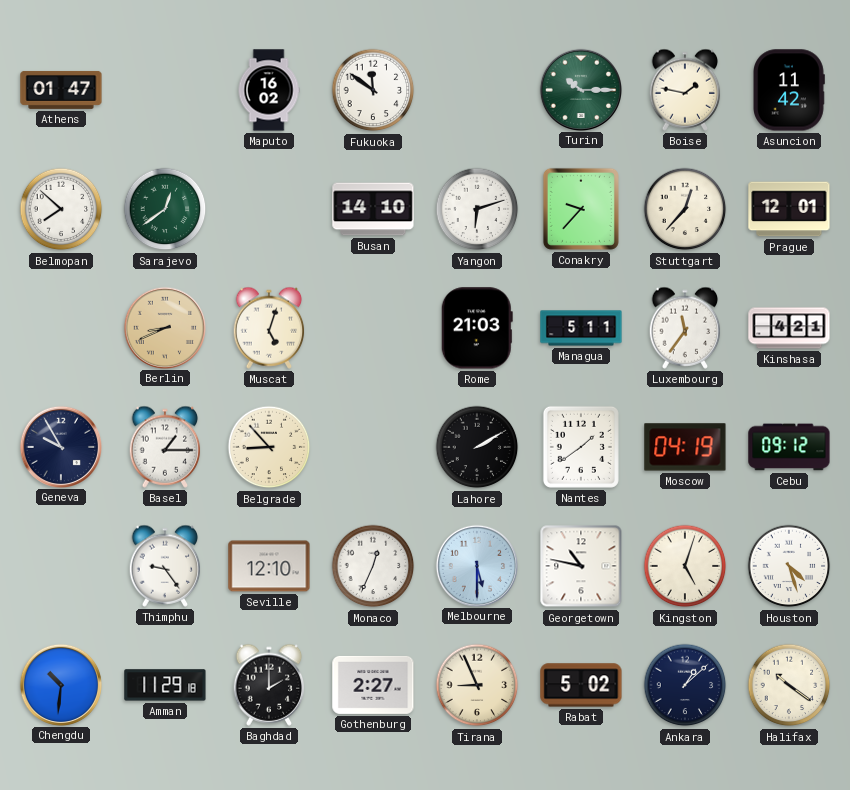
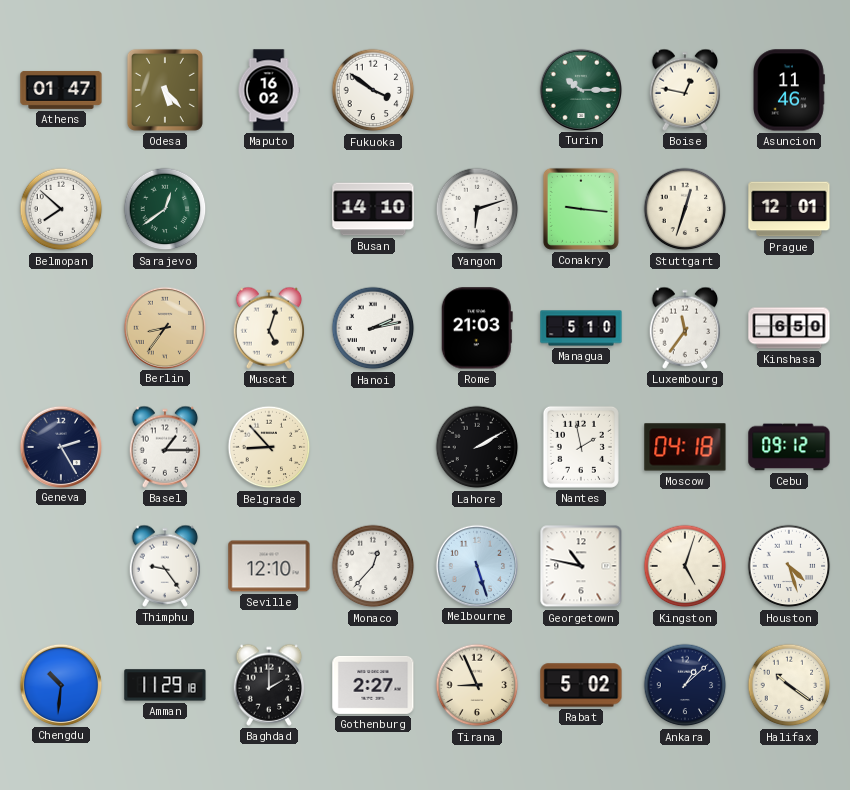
Odesa: none -> 5:23
Fukuoka: 11:51 -> 3:51
Boise: 1:47 -> 12:47
Asuncion: 11:42 -> 11:46
Conakry: 9:37 -> 9:16
Stuttgart: 12:37 -> 12:33
Berlin: 8:41 -> 8:36
Hanoi: none -> 2:13
Managua: 5:11 -> 5:10
Kinshasa: 4:21 -> 6:50
Geneva: 9:55 -> 2:25
Nantes: 1:39 -> 1:58
Moscow: 04:19 -> 04:18
Monaco: 12:34 -> 12:37
Melbourne: 5:30 -> 5:27
